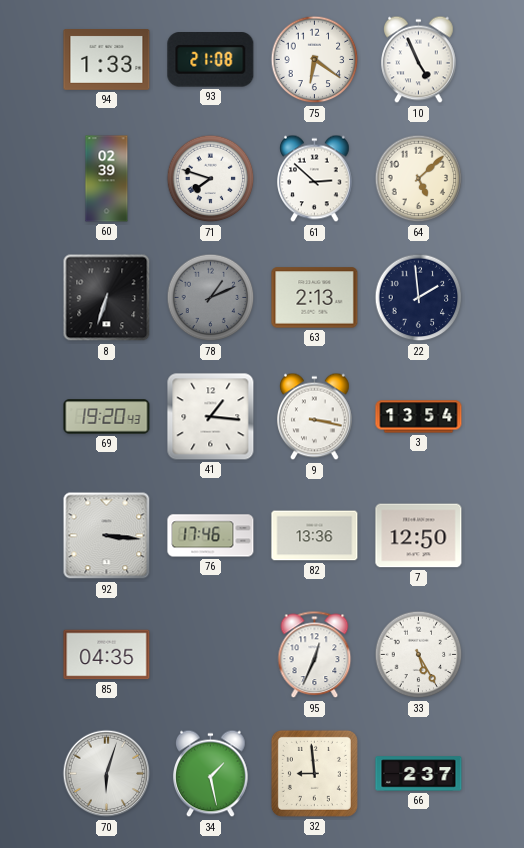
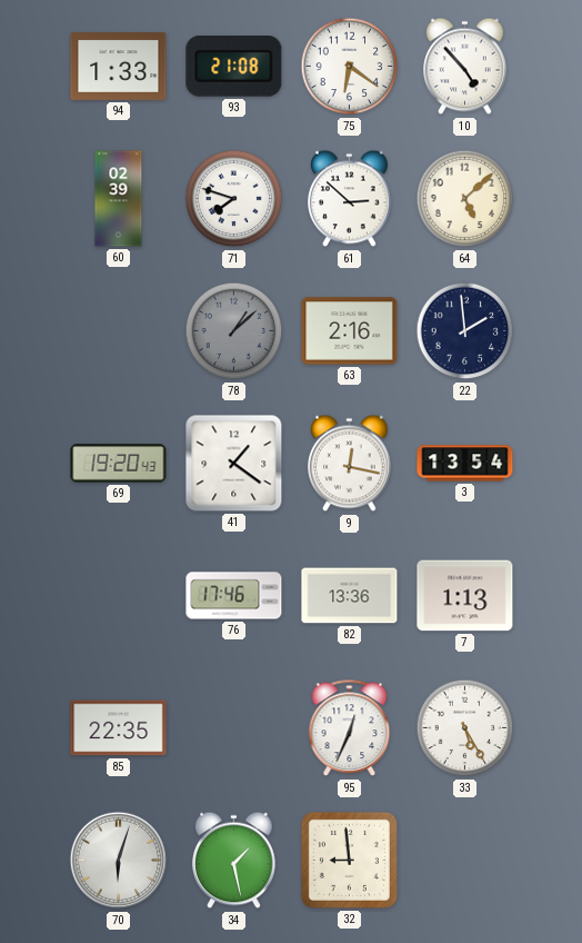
10: 4:56 -> 4:53
8: 6:33 -> none
78: 1:11 -> 1:08
63: 2:13 -> 2:16
41: 1:16 -> 1:21
9: 3:17 -> 12:17
92: 3:16 -> none
7: 12:50 -> 1:13
85: 04:35 -> 22:35
66: 2:37 -> none
